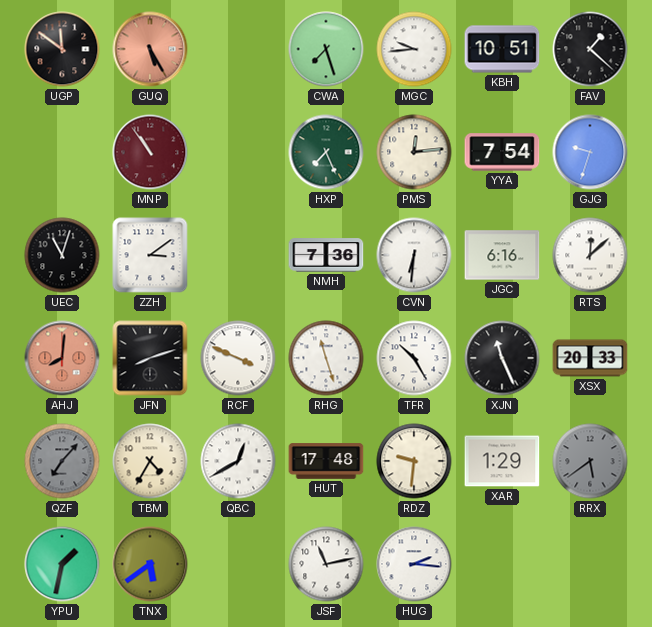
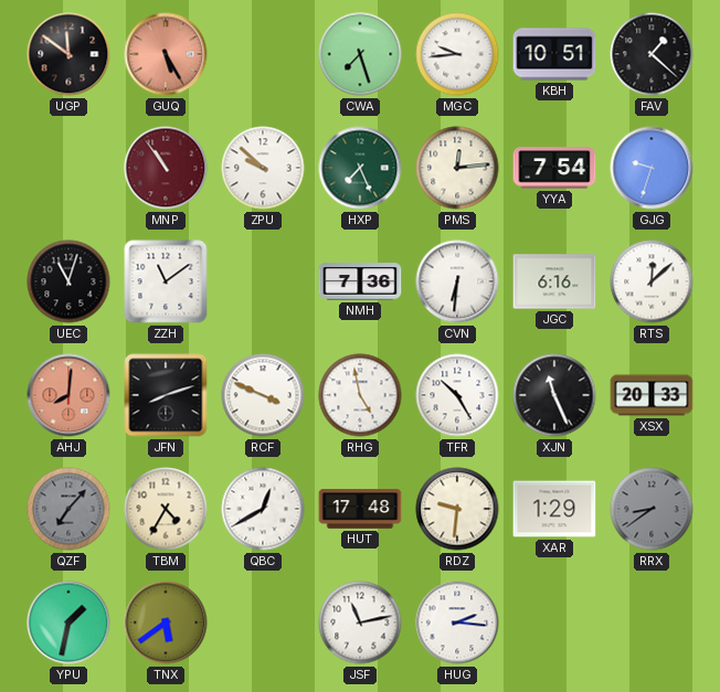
ZPU: none -> 9:52
ZZH: 3:09 -> 11:09
RHG: 11:27 -> 4:58
RRX: 5:39 -> 8:39
